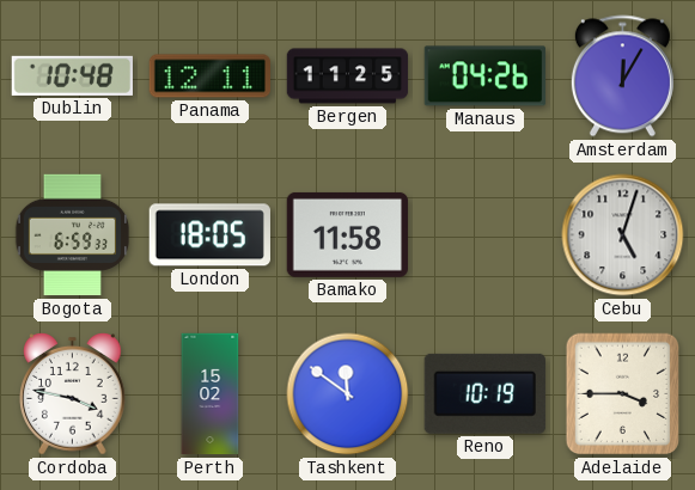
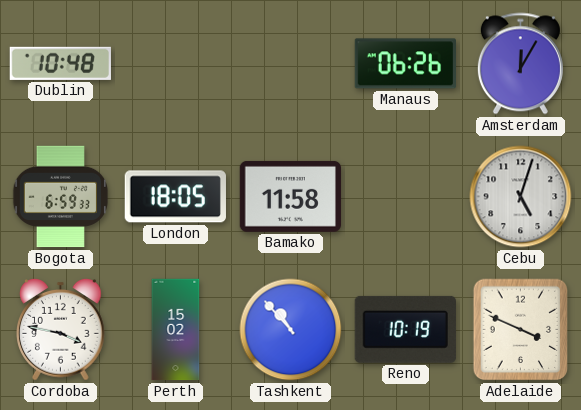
Panama: 12:11 -> none
Bergen: 11:25 -> none
Manaus: 04:26 -> 06:26
Tashkent: 11:51 -> 10:53
Adelaide: 3:45 -> 3:49
